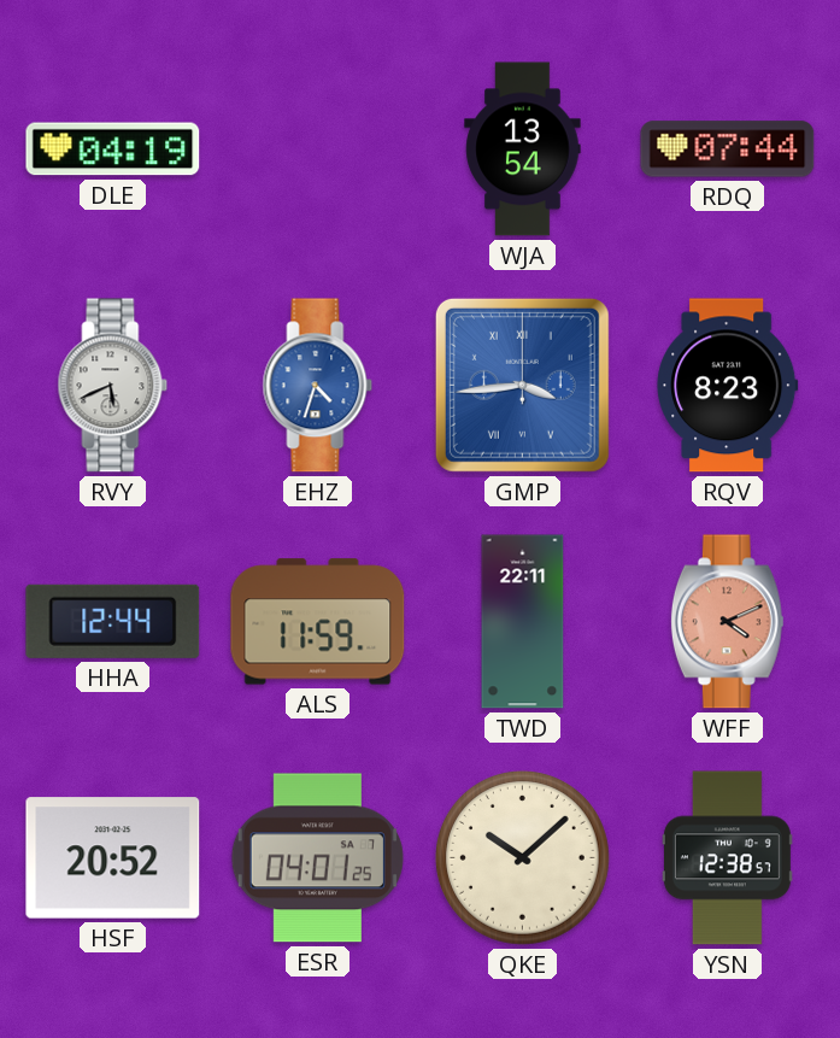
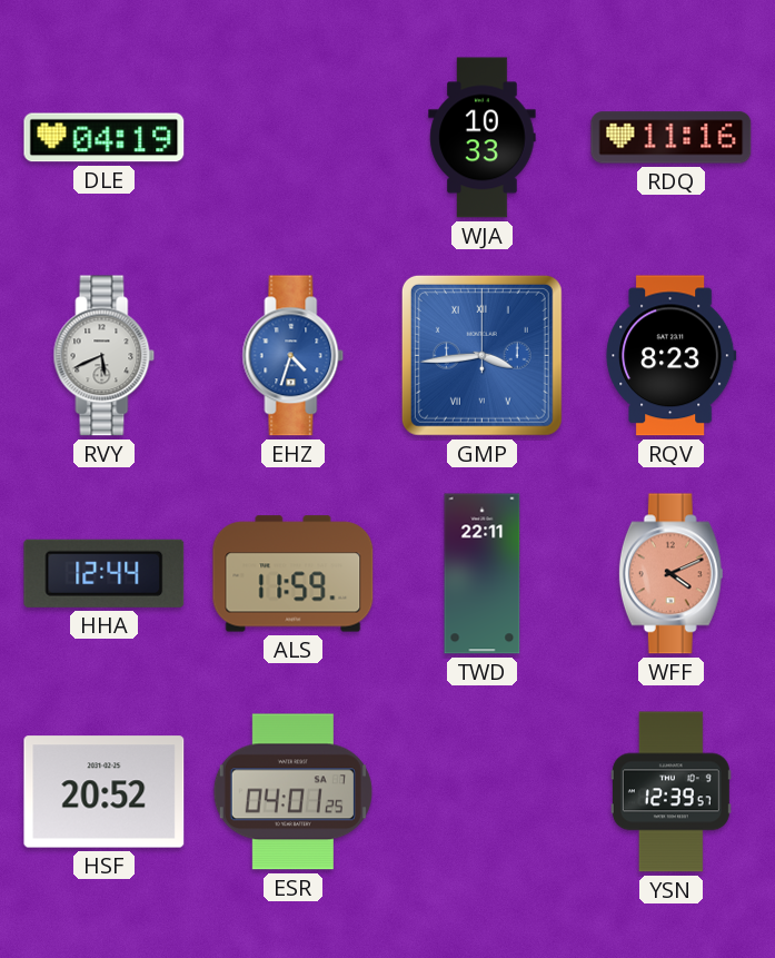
WJA: 13:54 -> 10:33
RDQ: 07:44 -> 11:16
QKE: 10:08 -> none
YSN: 12:38 -> 12:39
